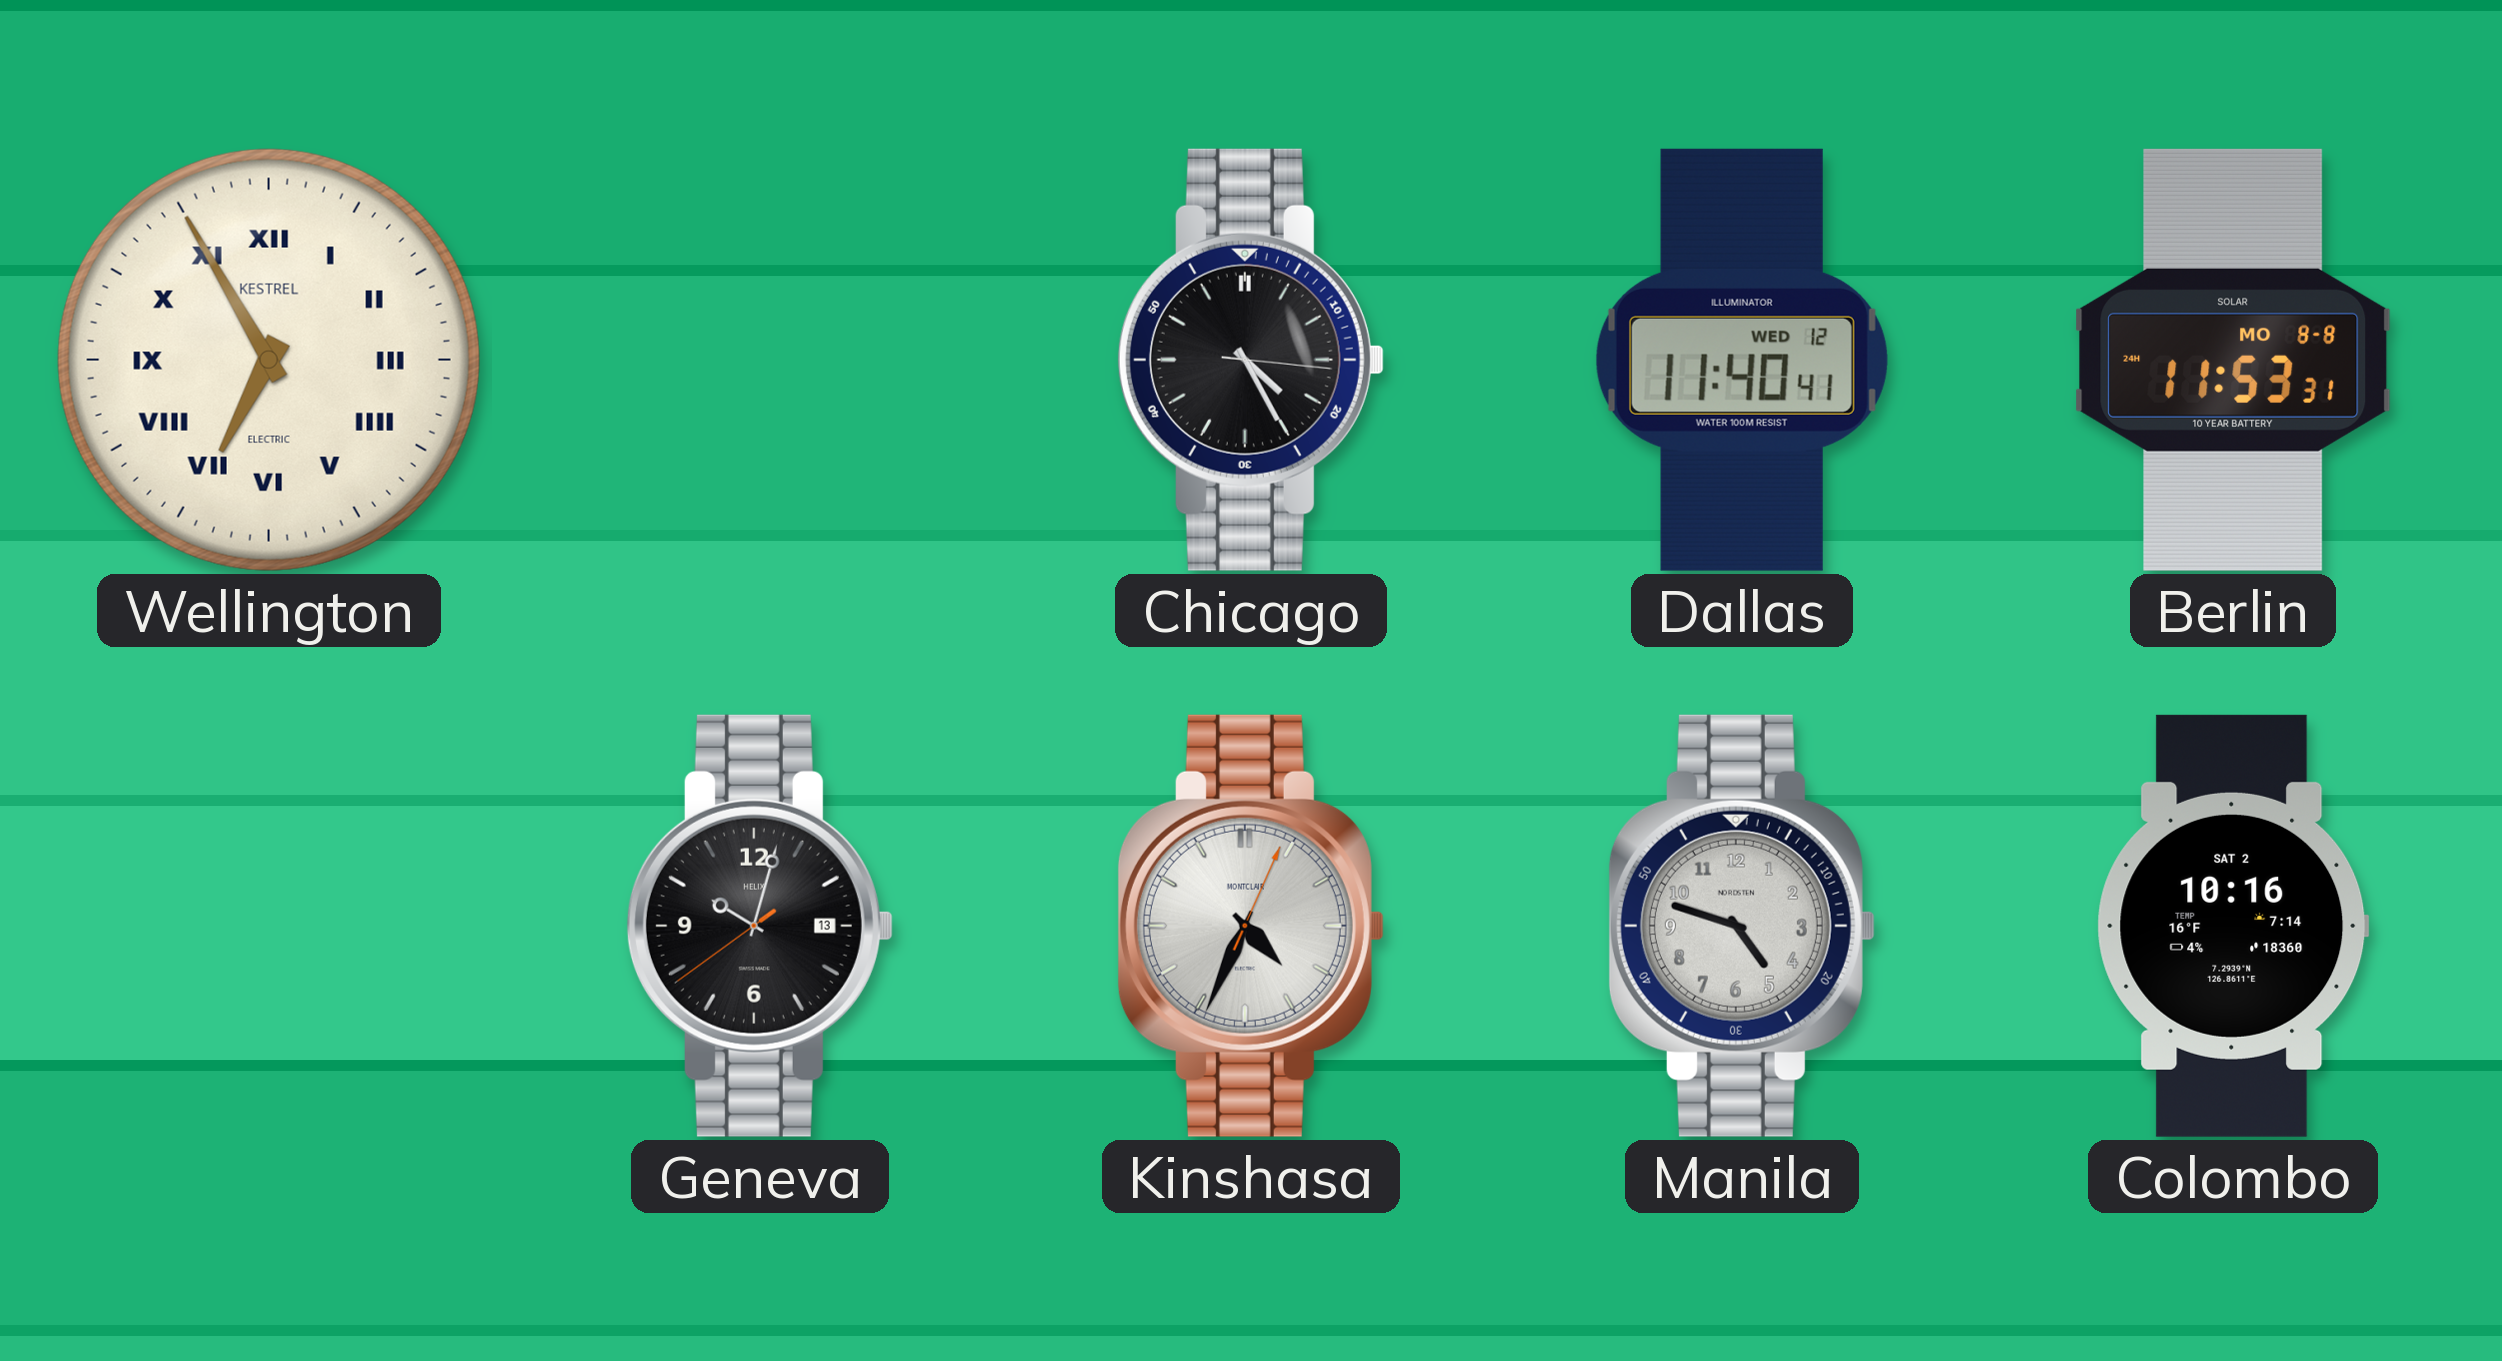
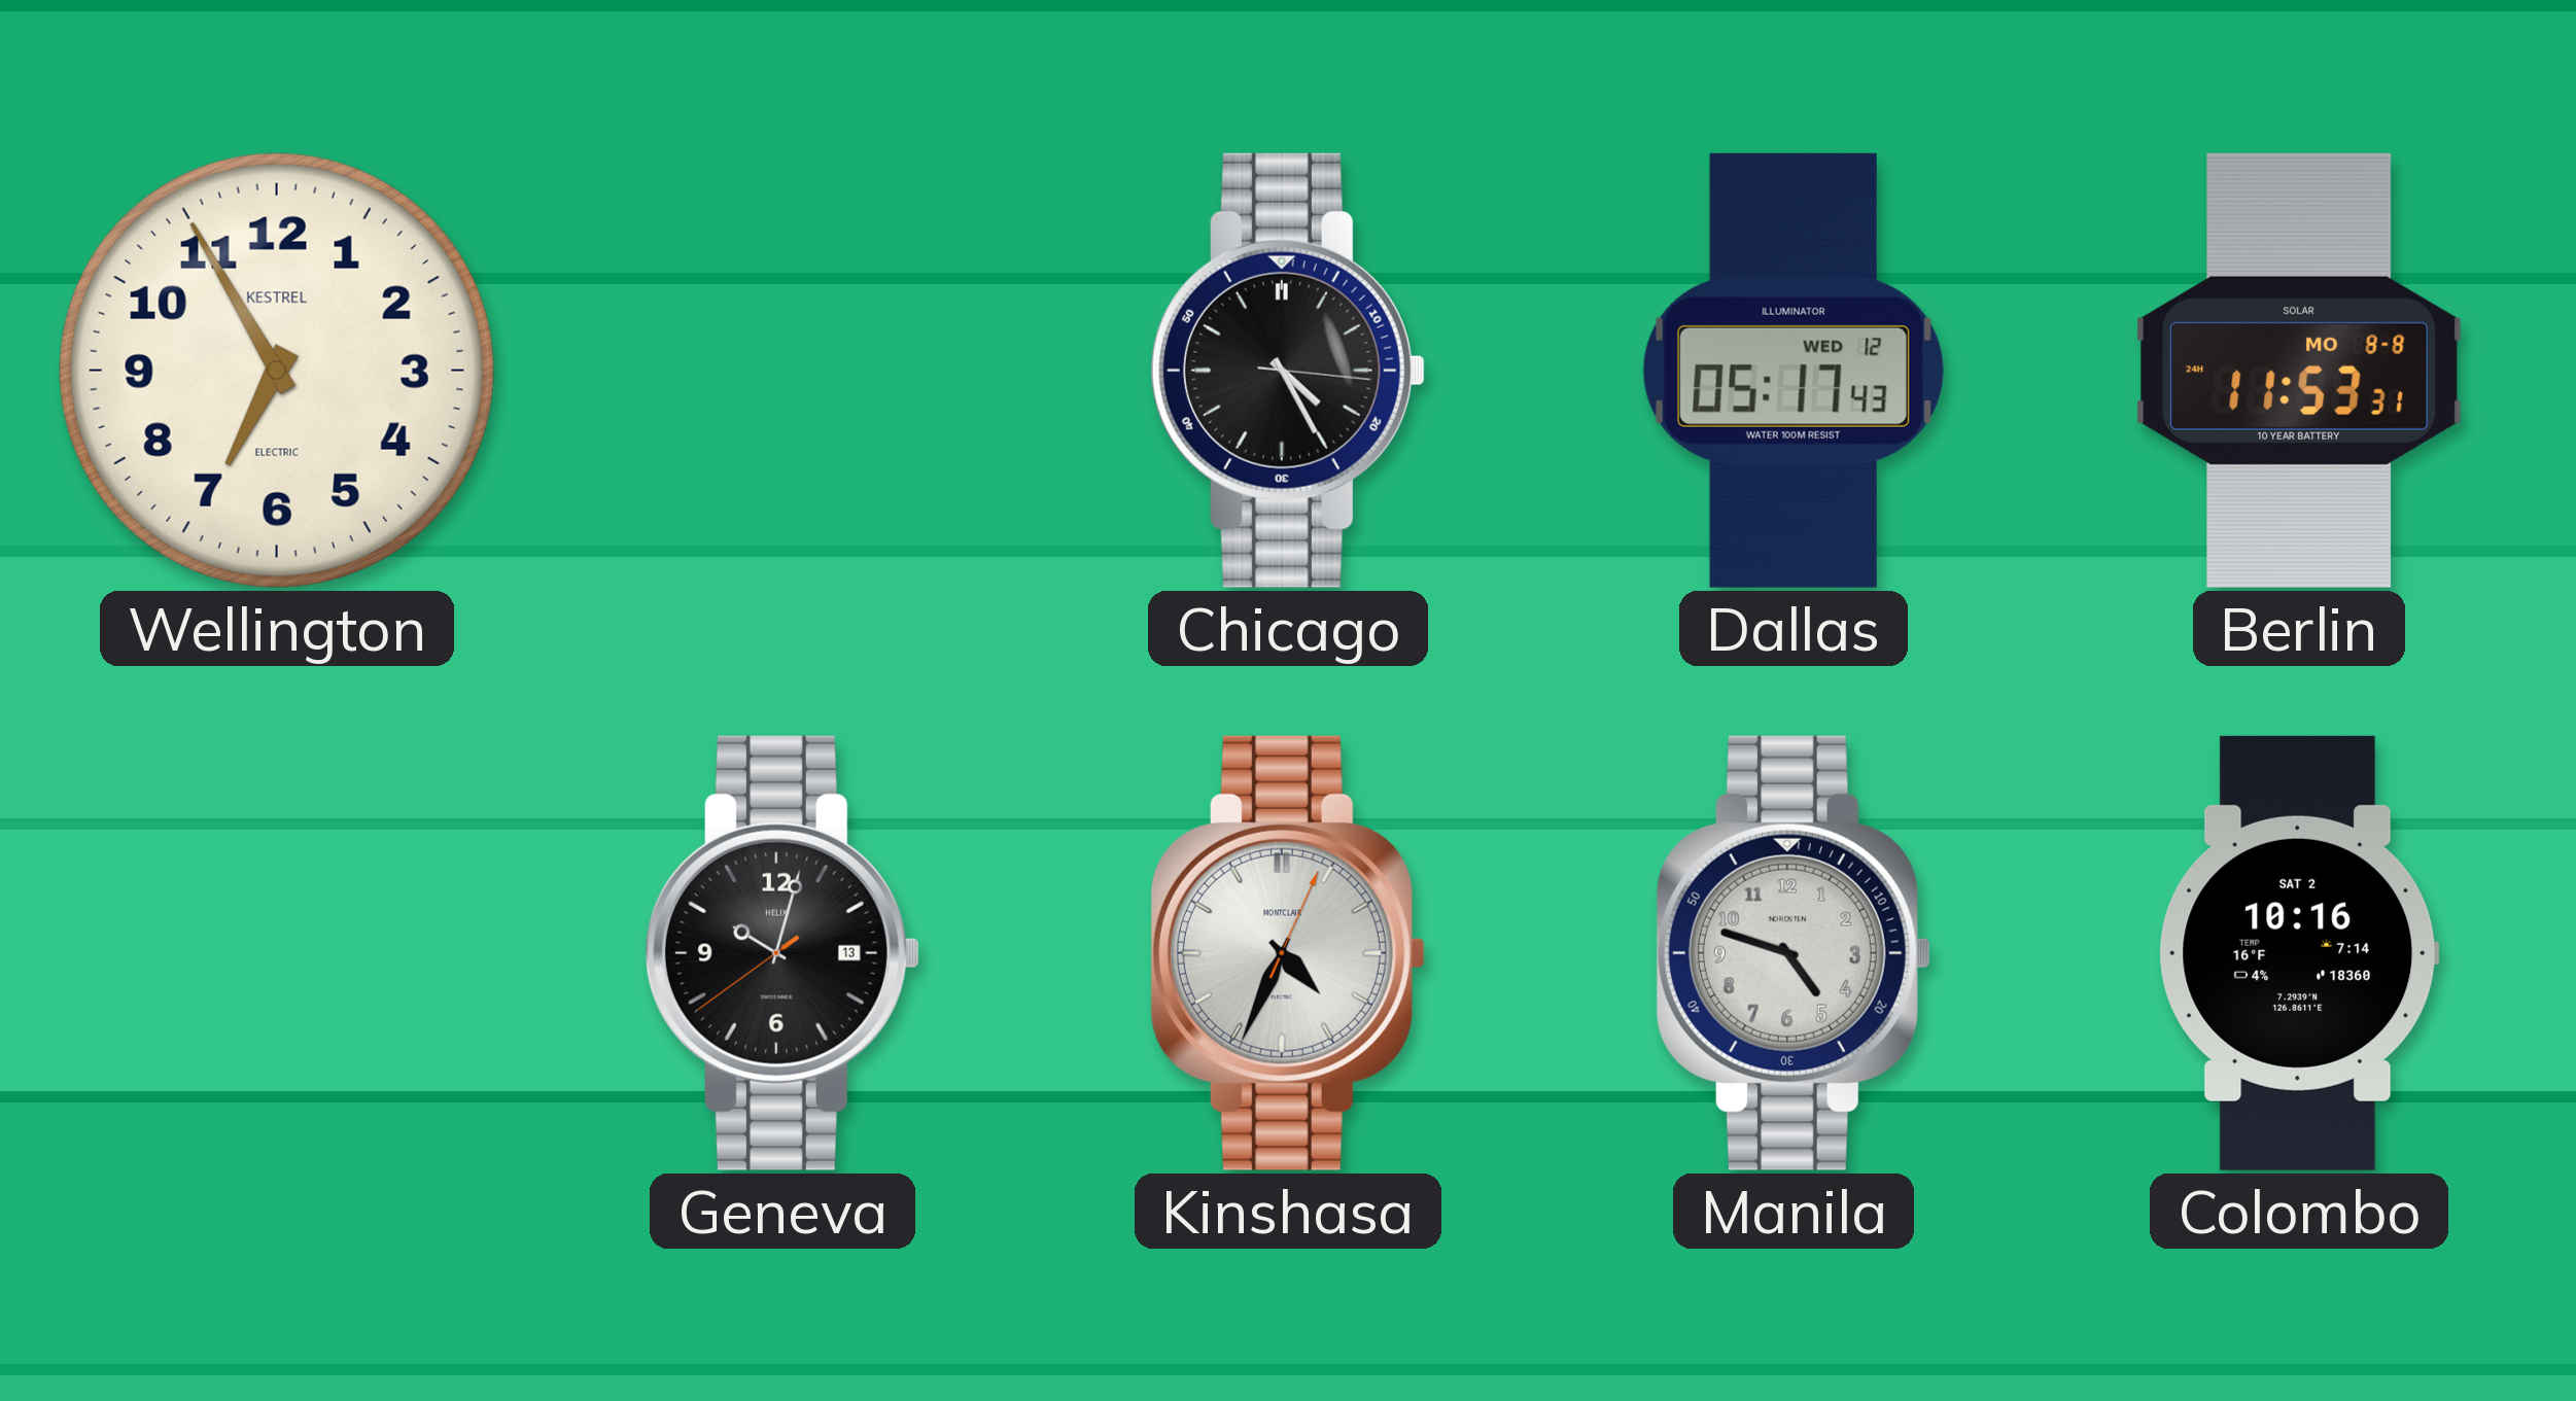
Wellington numerals: Roman -> Arabic
Dallas: 11:40 -> 05:17
